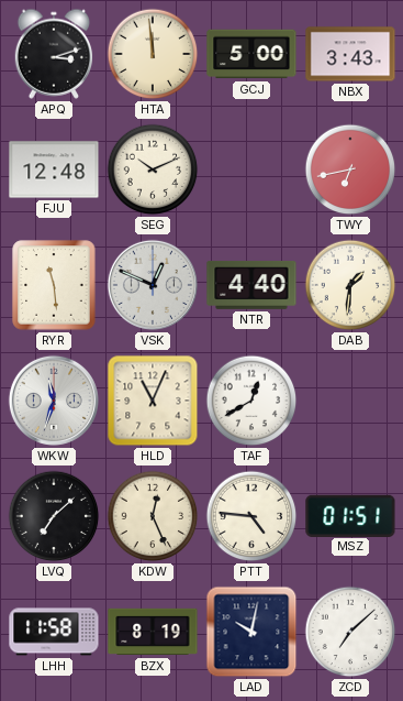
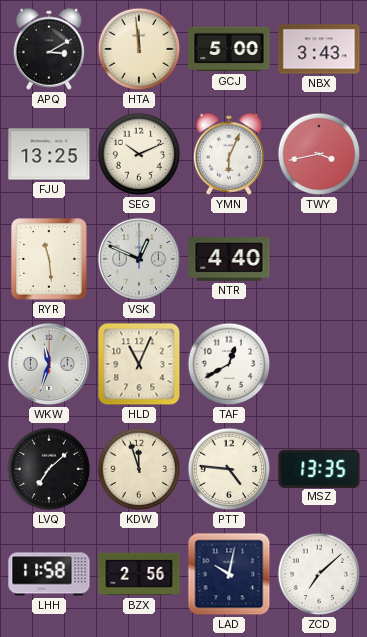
APQ: 3:12 -> 3:10
FJU: 12:48 -> 13:25
YMN: none -> 6:04
TWY: 6:43 -> 3:43
DAB: 1:31 -> none
KDW: 12:26 -> 11:57
MSZ: 01:51 -> 13:35
BZX: 8:19 -> 2:56
